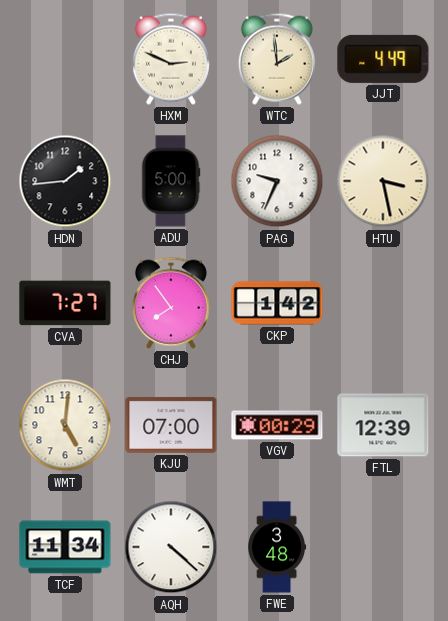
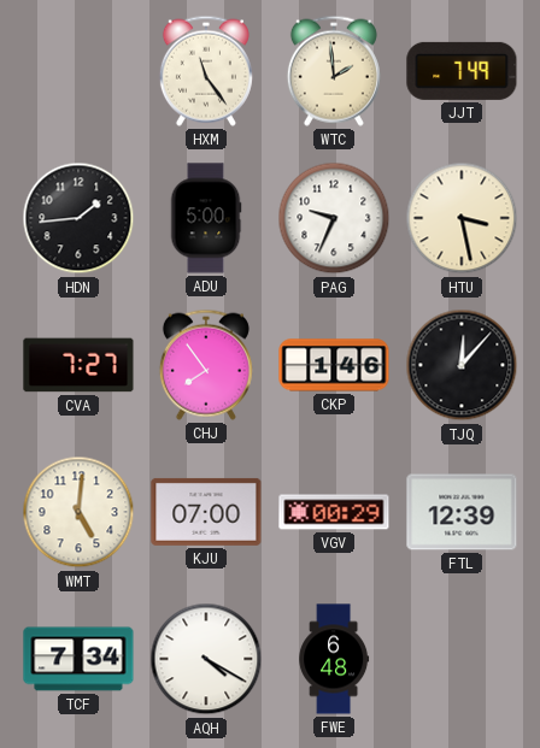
HXM: 2:49 -> 11:24
JJT: 4:49 -> 7:49
CKP: 1:42 -> 1:46
TJQ: none -> 12:07
TCF: 11:34 -> 7:34
AQH: 4:22 -> 4:20
FWE: 3:48 -> 6:48
